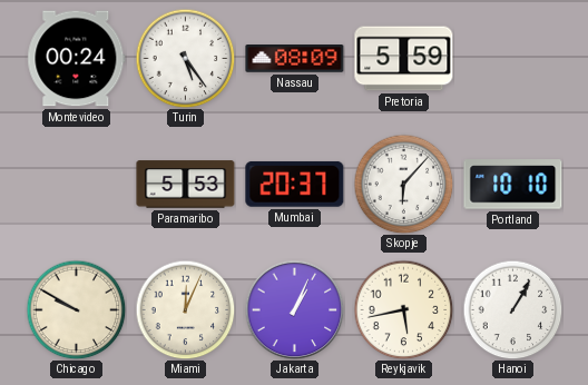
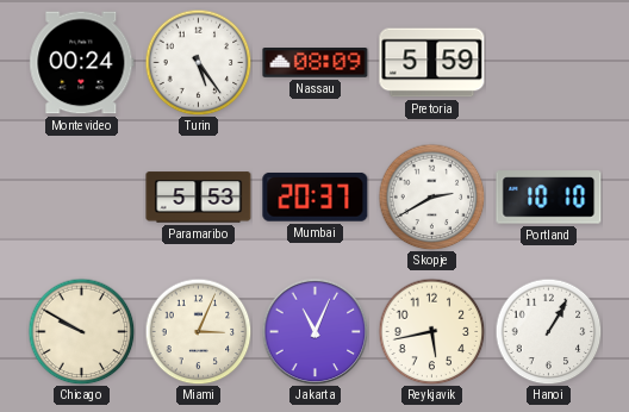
Skopje: 6:07 -> 2:40
Miami: 12:04 -> 3:04
Jakarta: 1:04 -> 11:04
